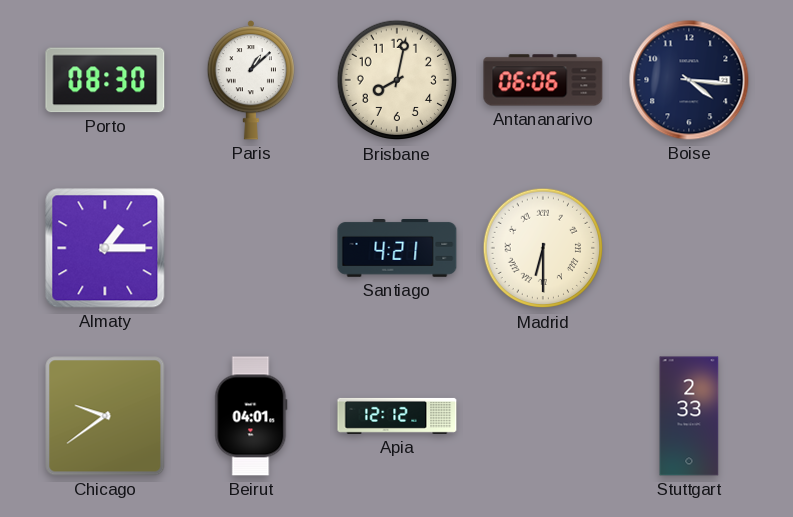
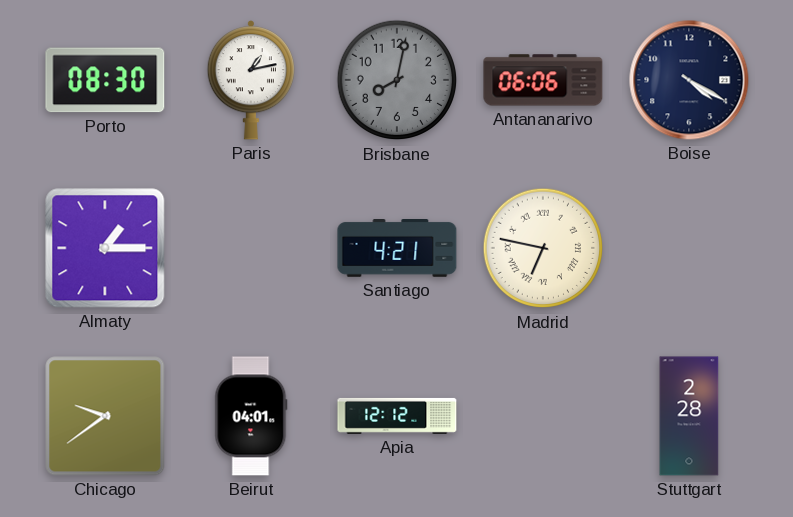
Paris: 1:08 -> 1:13
Brisbane dial: cream -> grey
Boise: 4:16 -> 4:20
Madrid: 6:30 -> 6:47
Stuttgart: 2:33 -> 2:28
